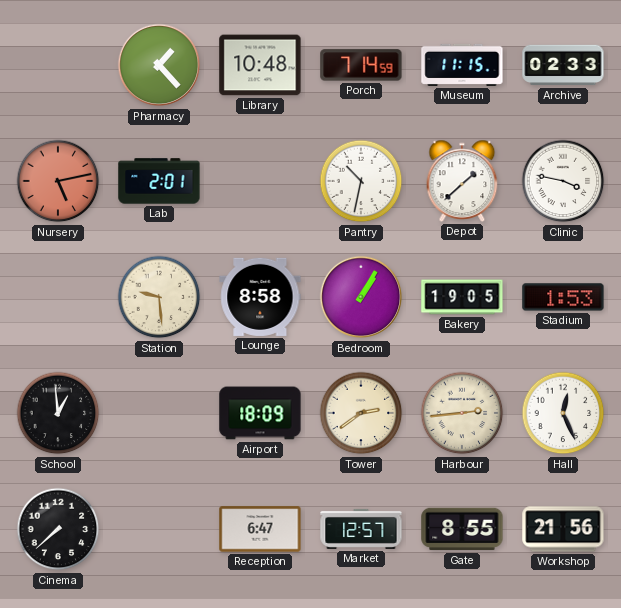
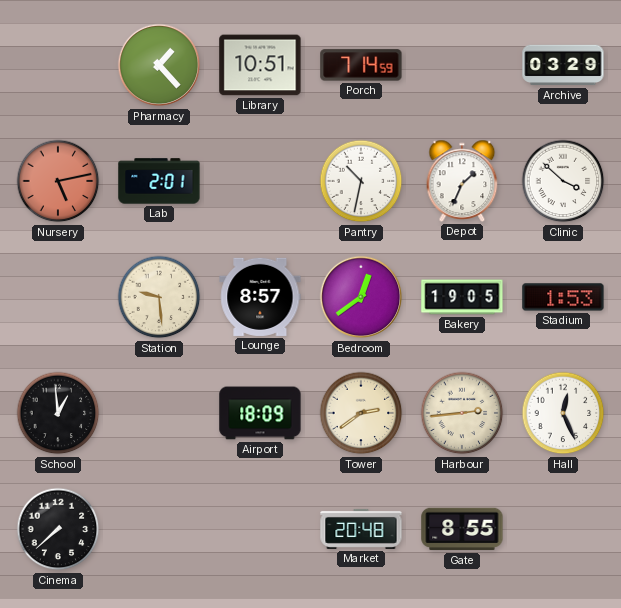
Library: 10:48 -> 10:51
Museum: 11:15 -> none
Archive: 02:33 -> 03:29
Depot: 1:38 -> 1:34
Clinic: 3:47 -> 3:52
Lounge: 8:58 -> 8:57
Bedroom: 1:05 -> 12:39
Reception: 6:47 -> none
Market: 12:57 -> 20:48
Workshop: 21:56 -> none
